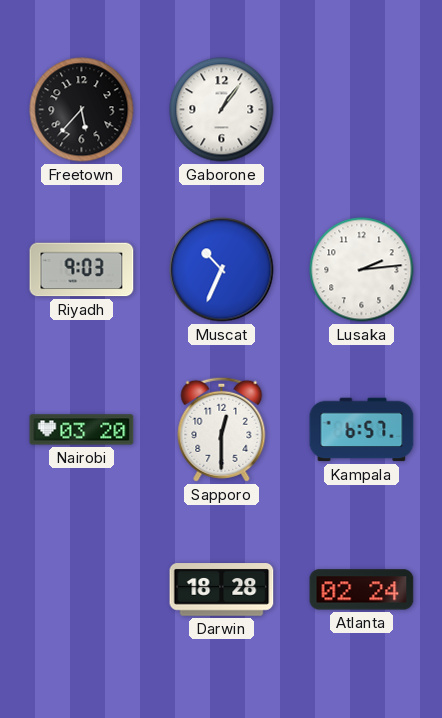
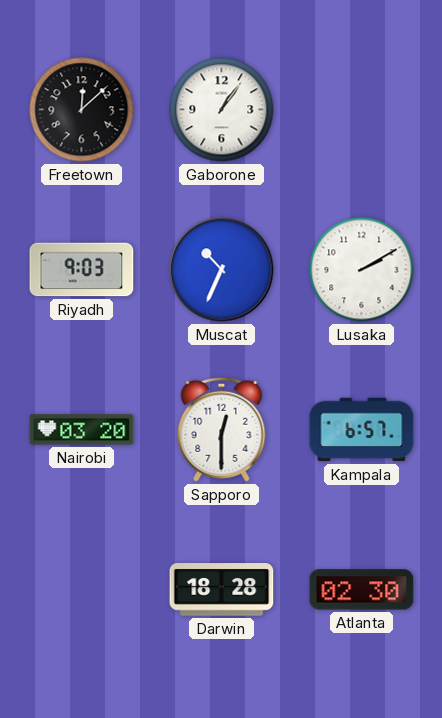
Freetown: 5:37 -> 12:08
Lusaka: 2:14 -> 2:10
Atlanta: 02:24 -> 02:30
